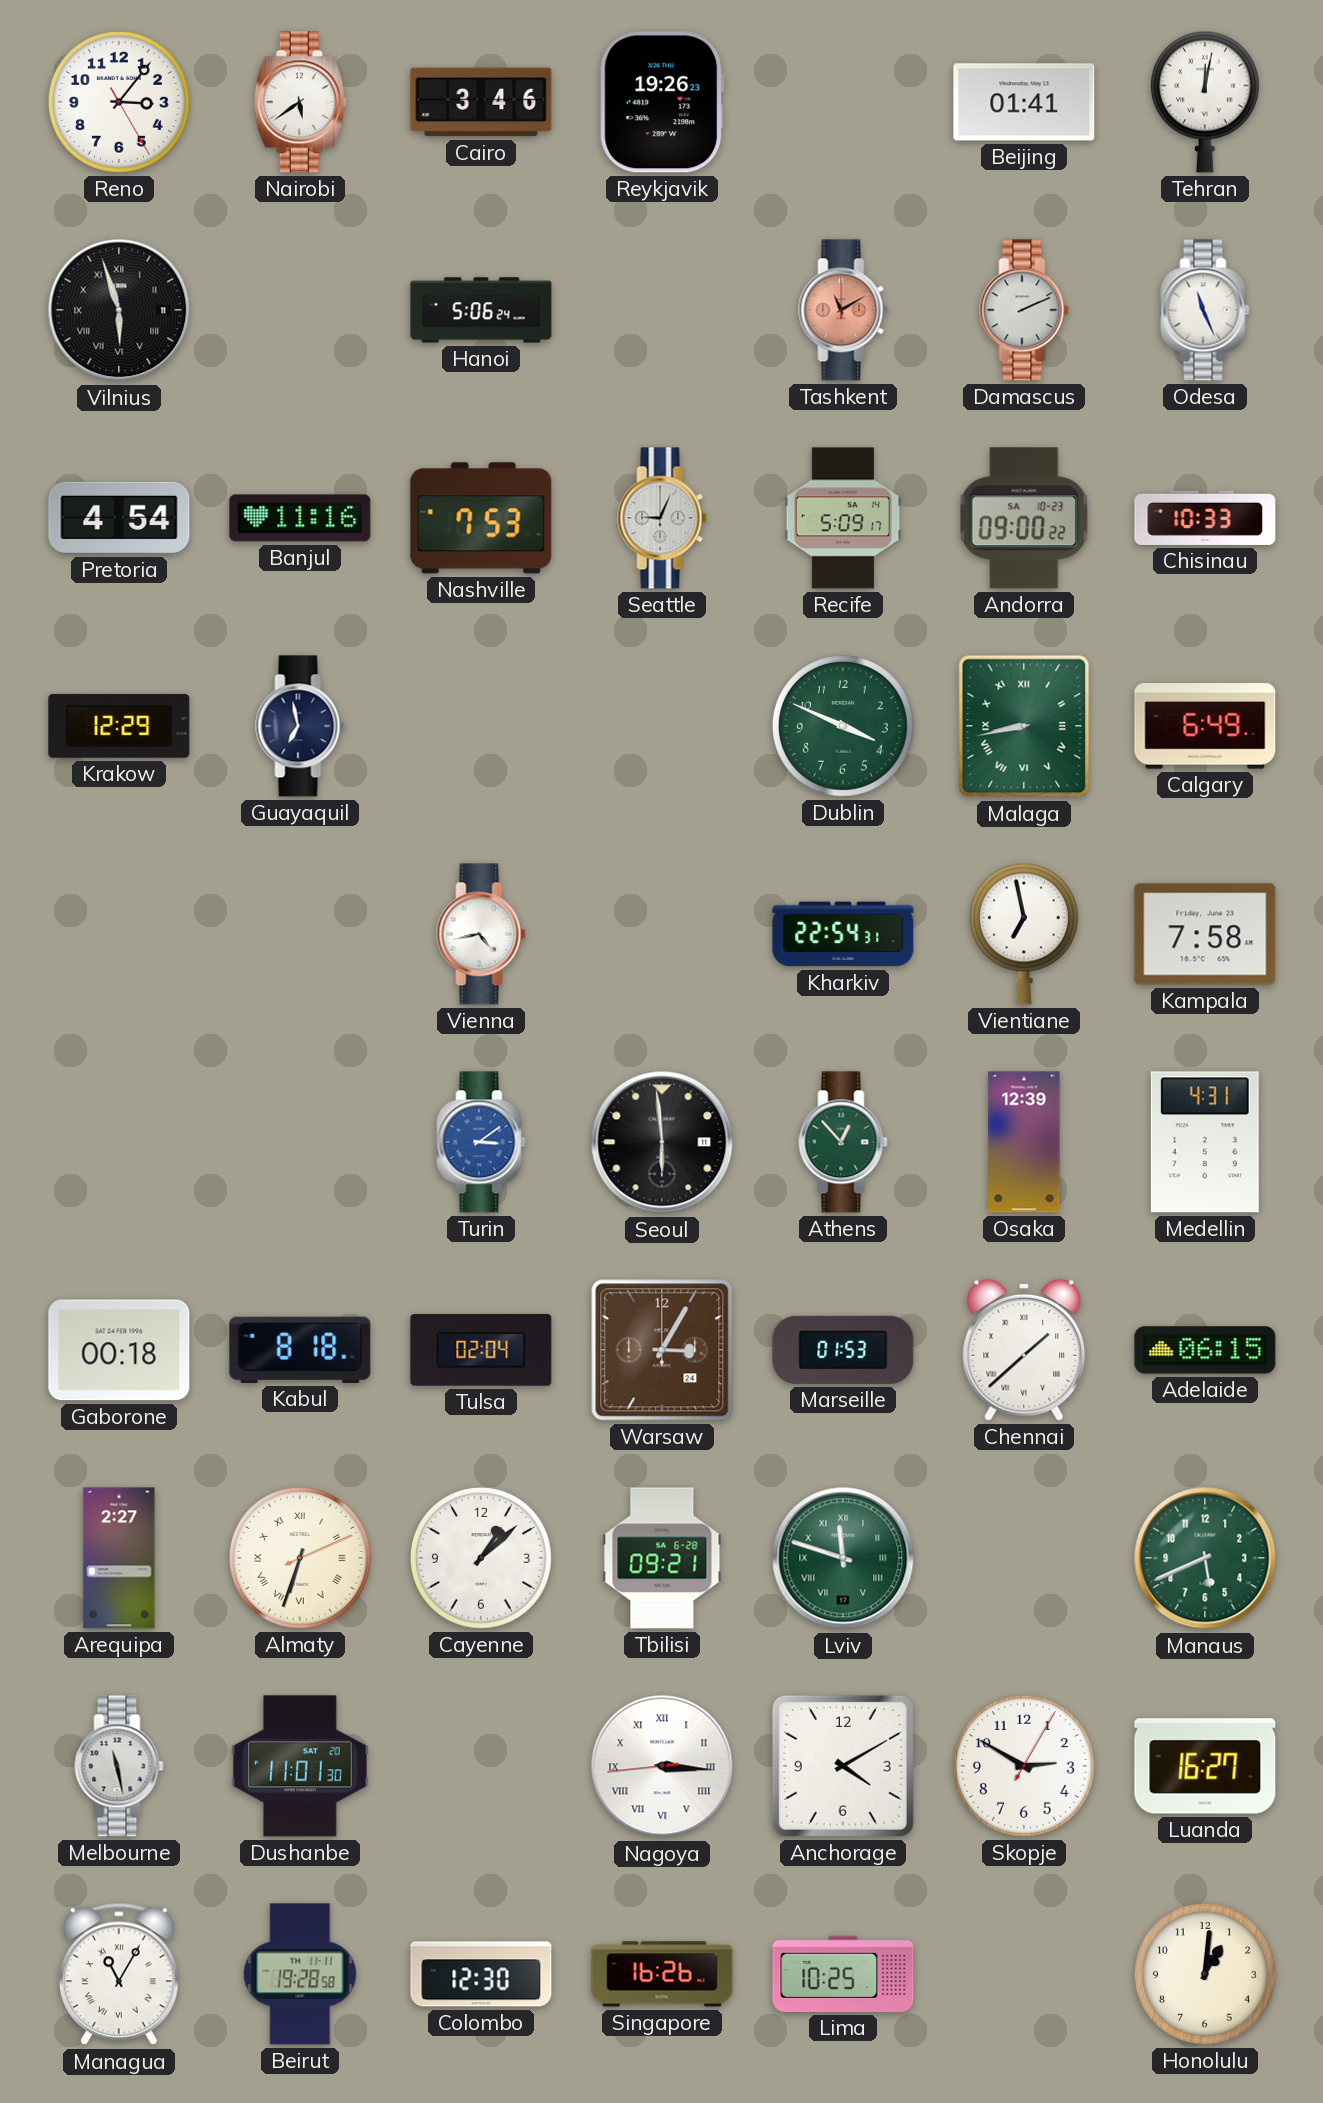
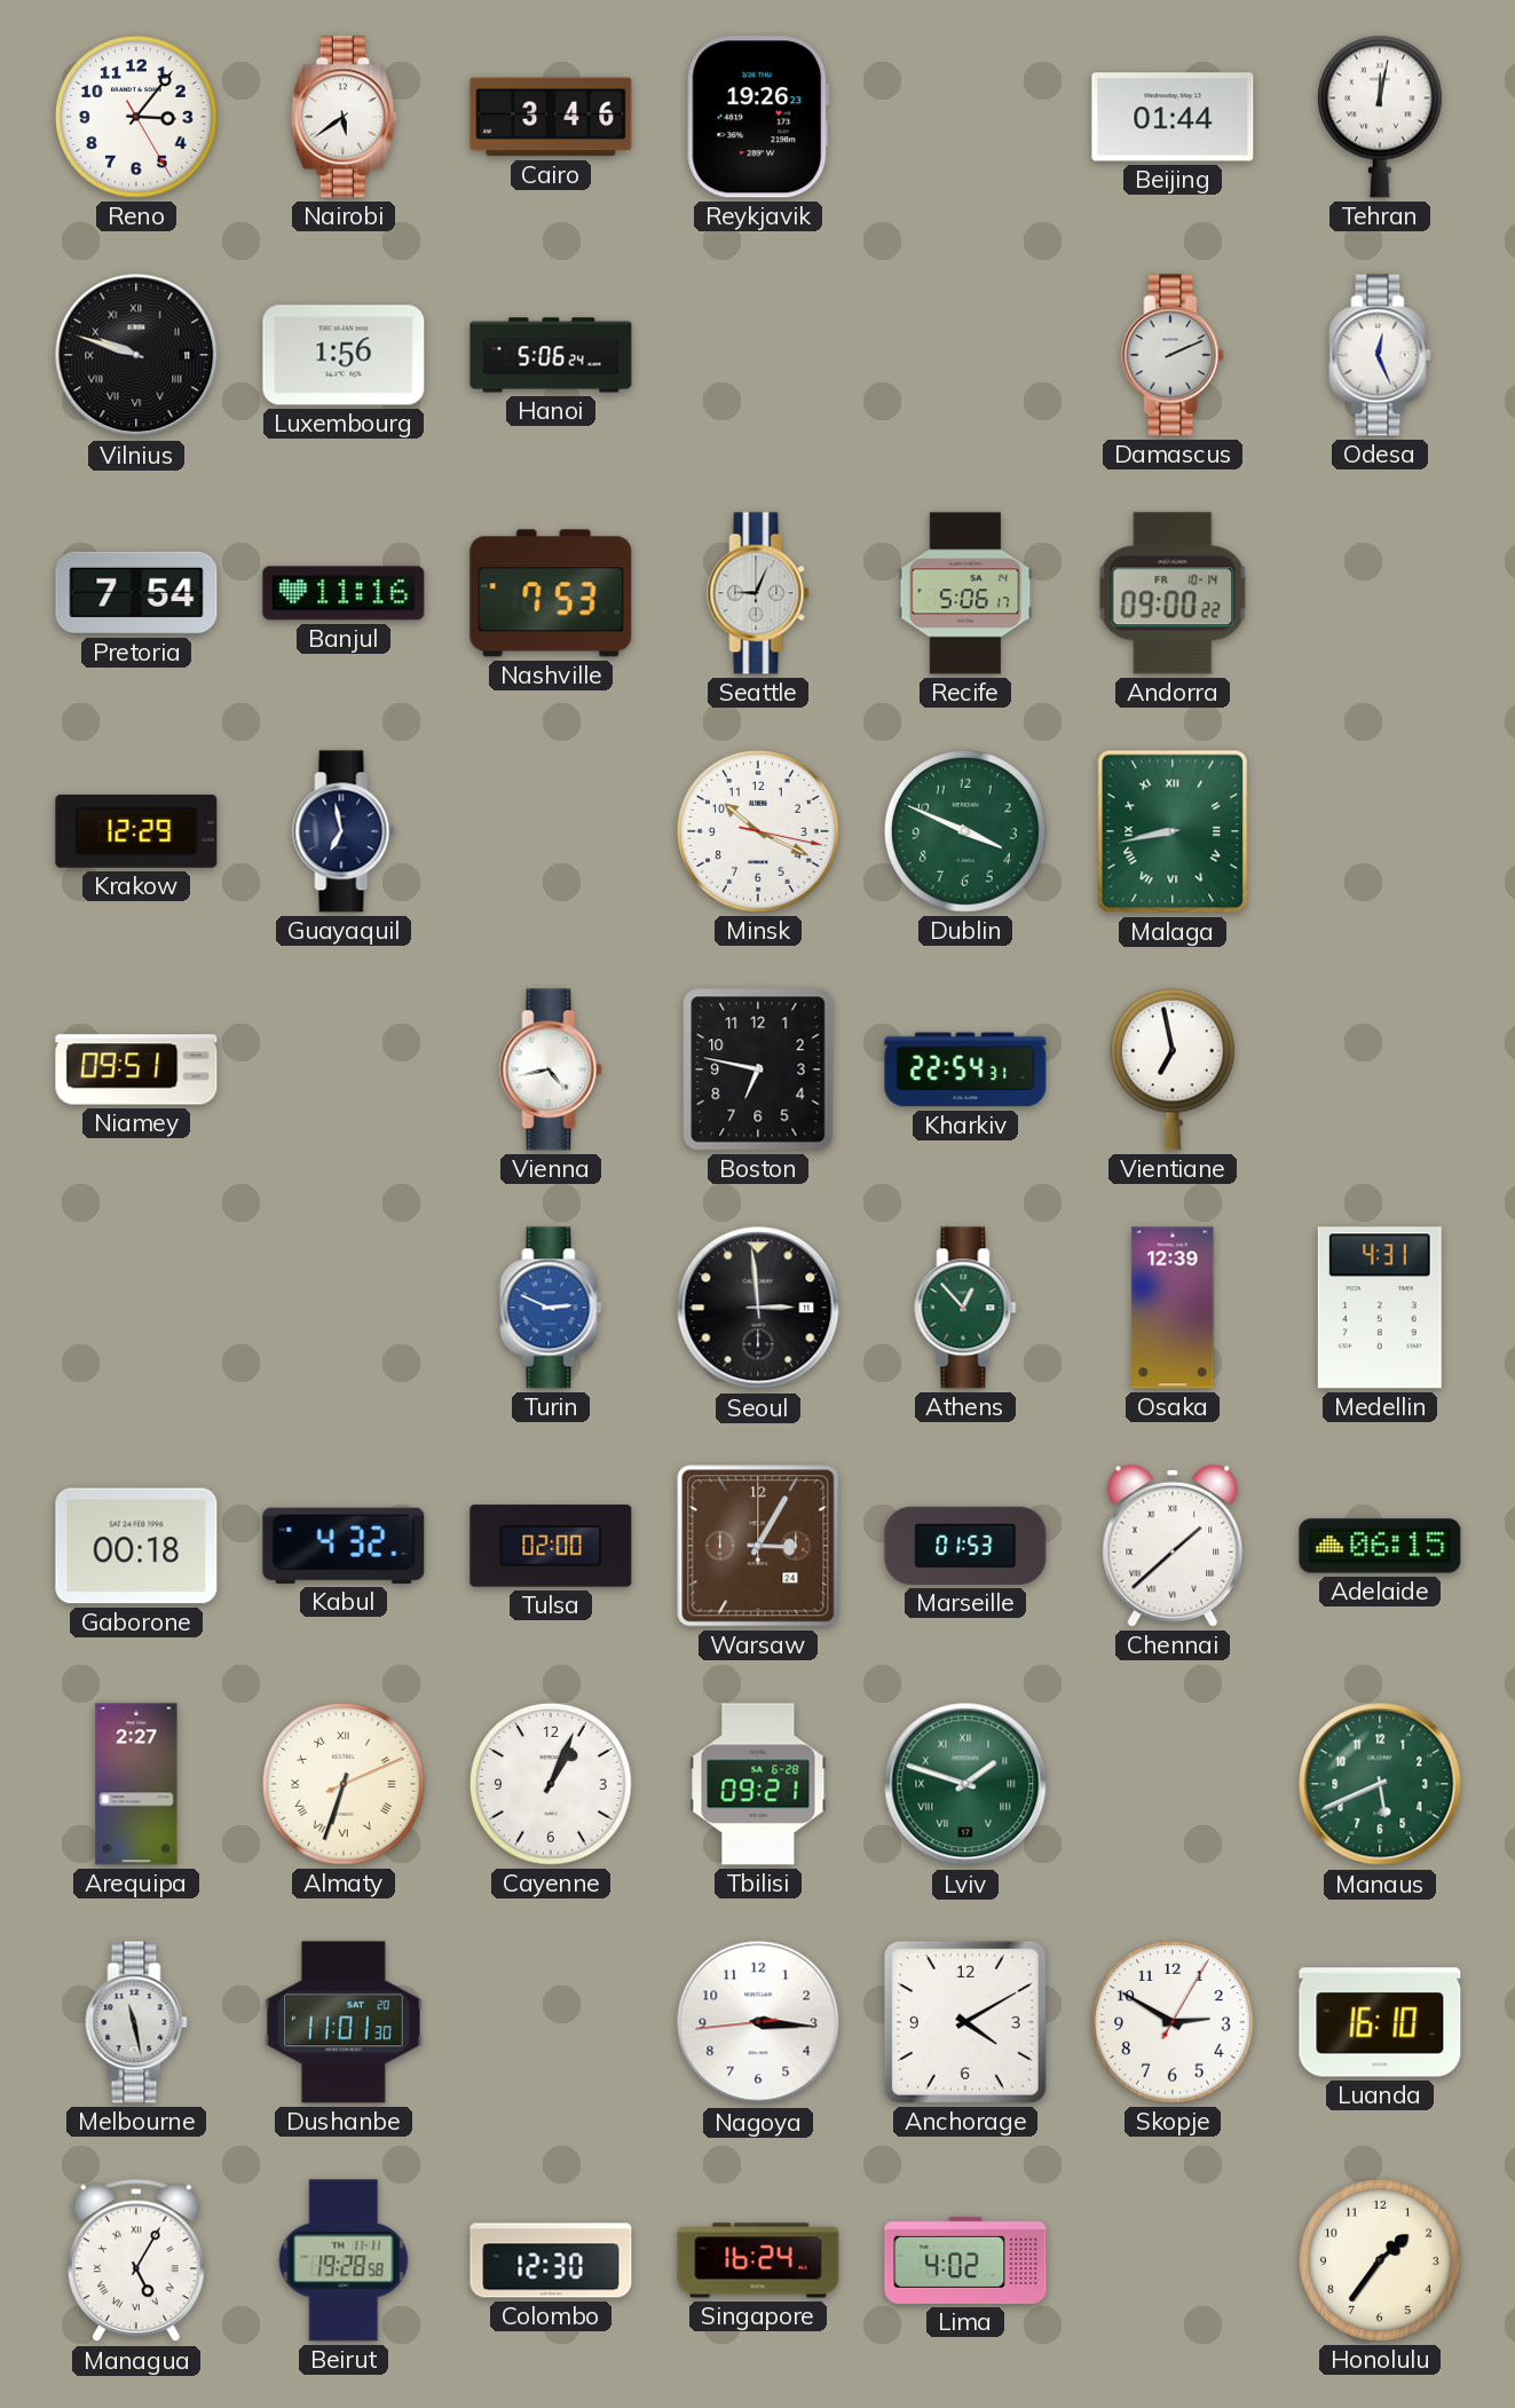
Beijing: 01:41 -> 01:44
Vilnius: 5:57 -> 9:48
Luxembourg: none -> 1:56
Tashkent: 11:10 -> none
Odesa: 11:26 -> 12:26
Pretoria: 4:54 -> 7:54
Recife: 5:09 -> 5:06
Andorra date: SA 10-23 -> FR 10-14
Chisinau: 10:33 -> none
Minsk: none -> 10:19
Calgary: 6:49 -> none
Niamey: none -> 09:51
Boston: none -> 6:47
Kampala: 7:58 -> none
Turin: 3:09 -> 2:49
Seoul: 5:59 -> 2:59
Kabul: 8:18 -> 4:32
Tulsa: 02:04 -> 02:00
Cayenne: 1:08 -> 1:04
Lviv: 11:48 -> 1:48
Nagoya numerals: Roman -> Arabic
Luanda: 16:27 -> 16:10
Managua: 11:05 -> 5:05
Singapore: 16:26 -> 16:24
Lima: 10:25 -> 4:02
Honolulu: 1:01 -> 1:36
